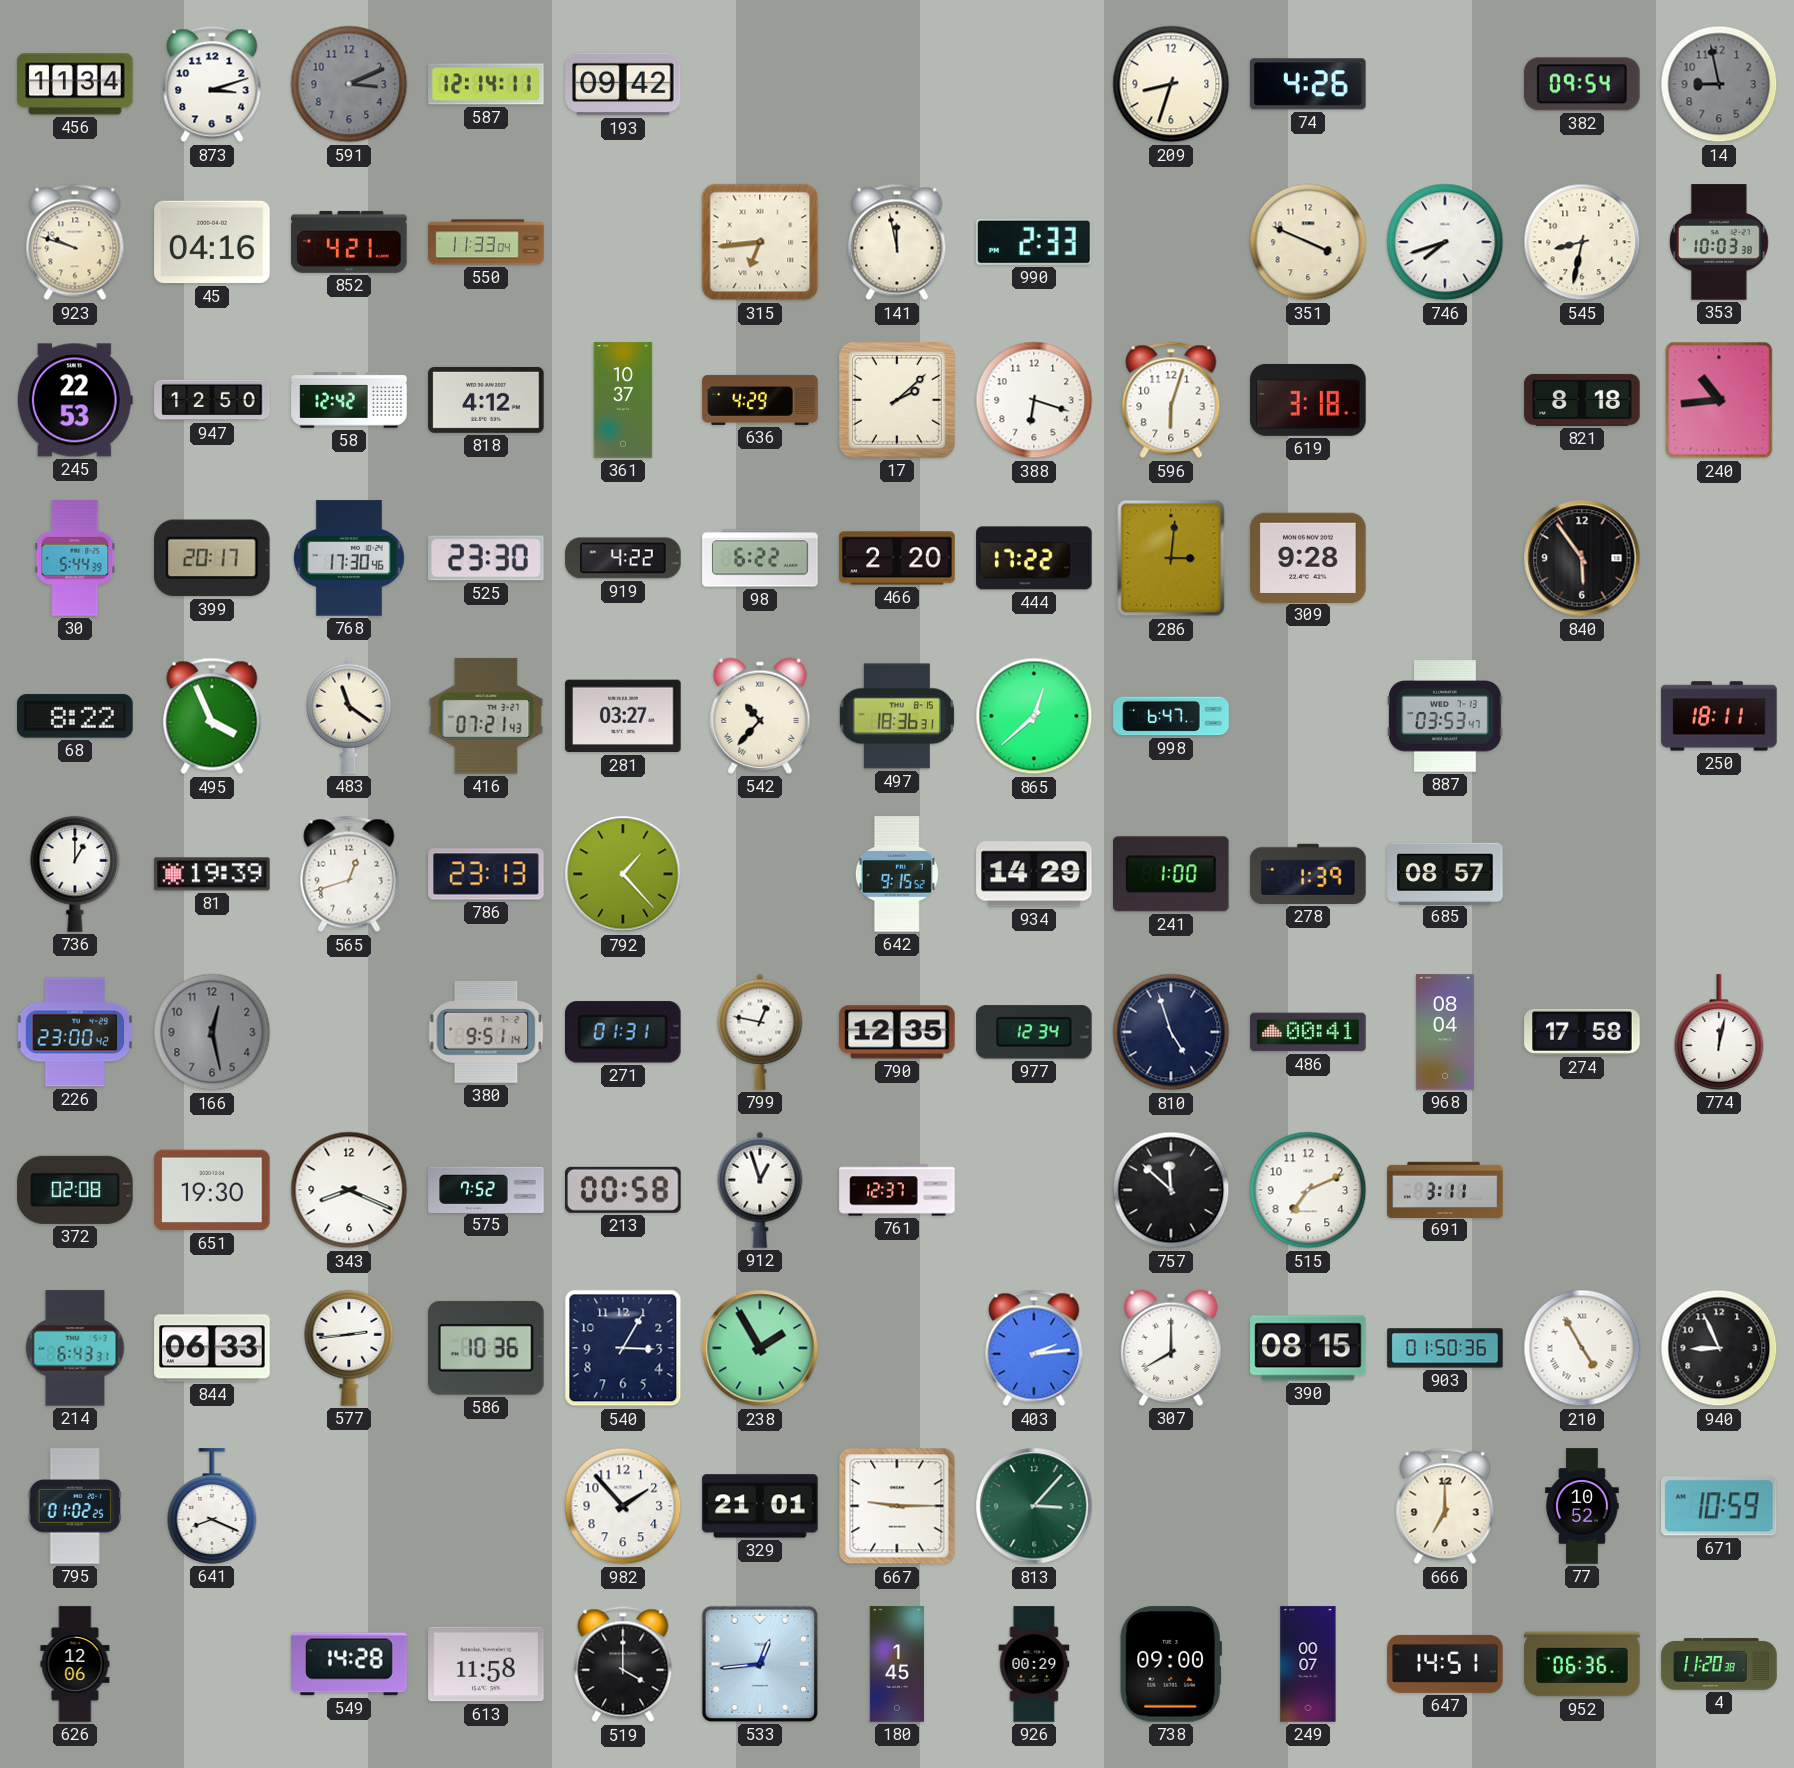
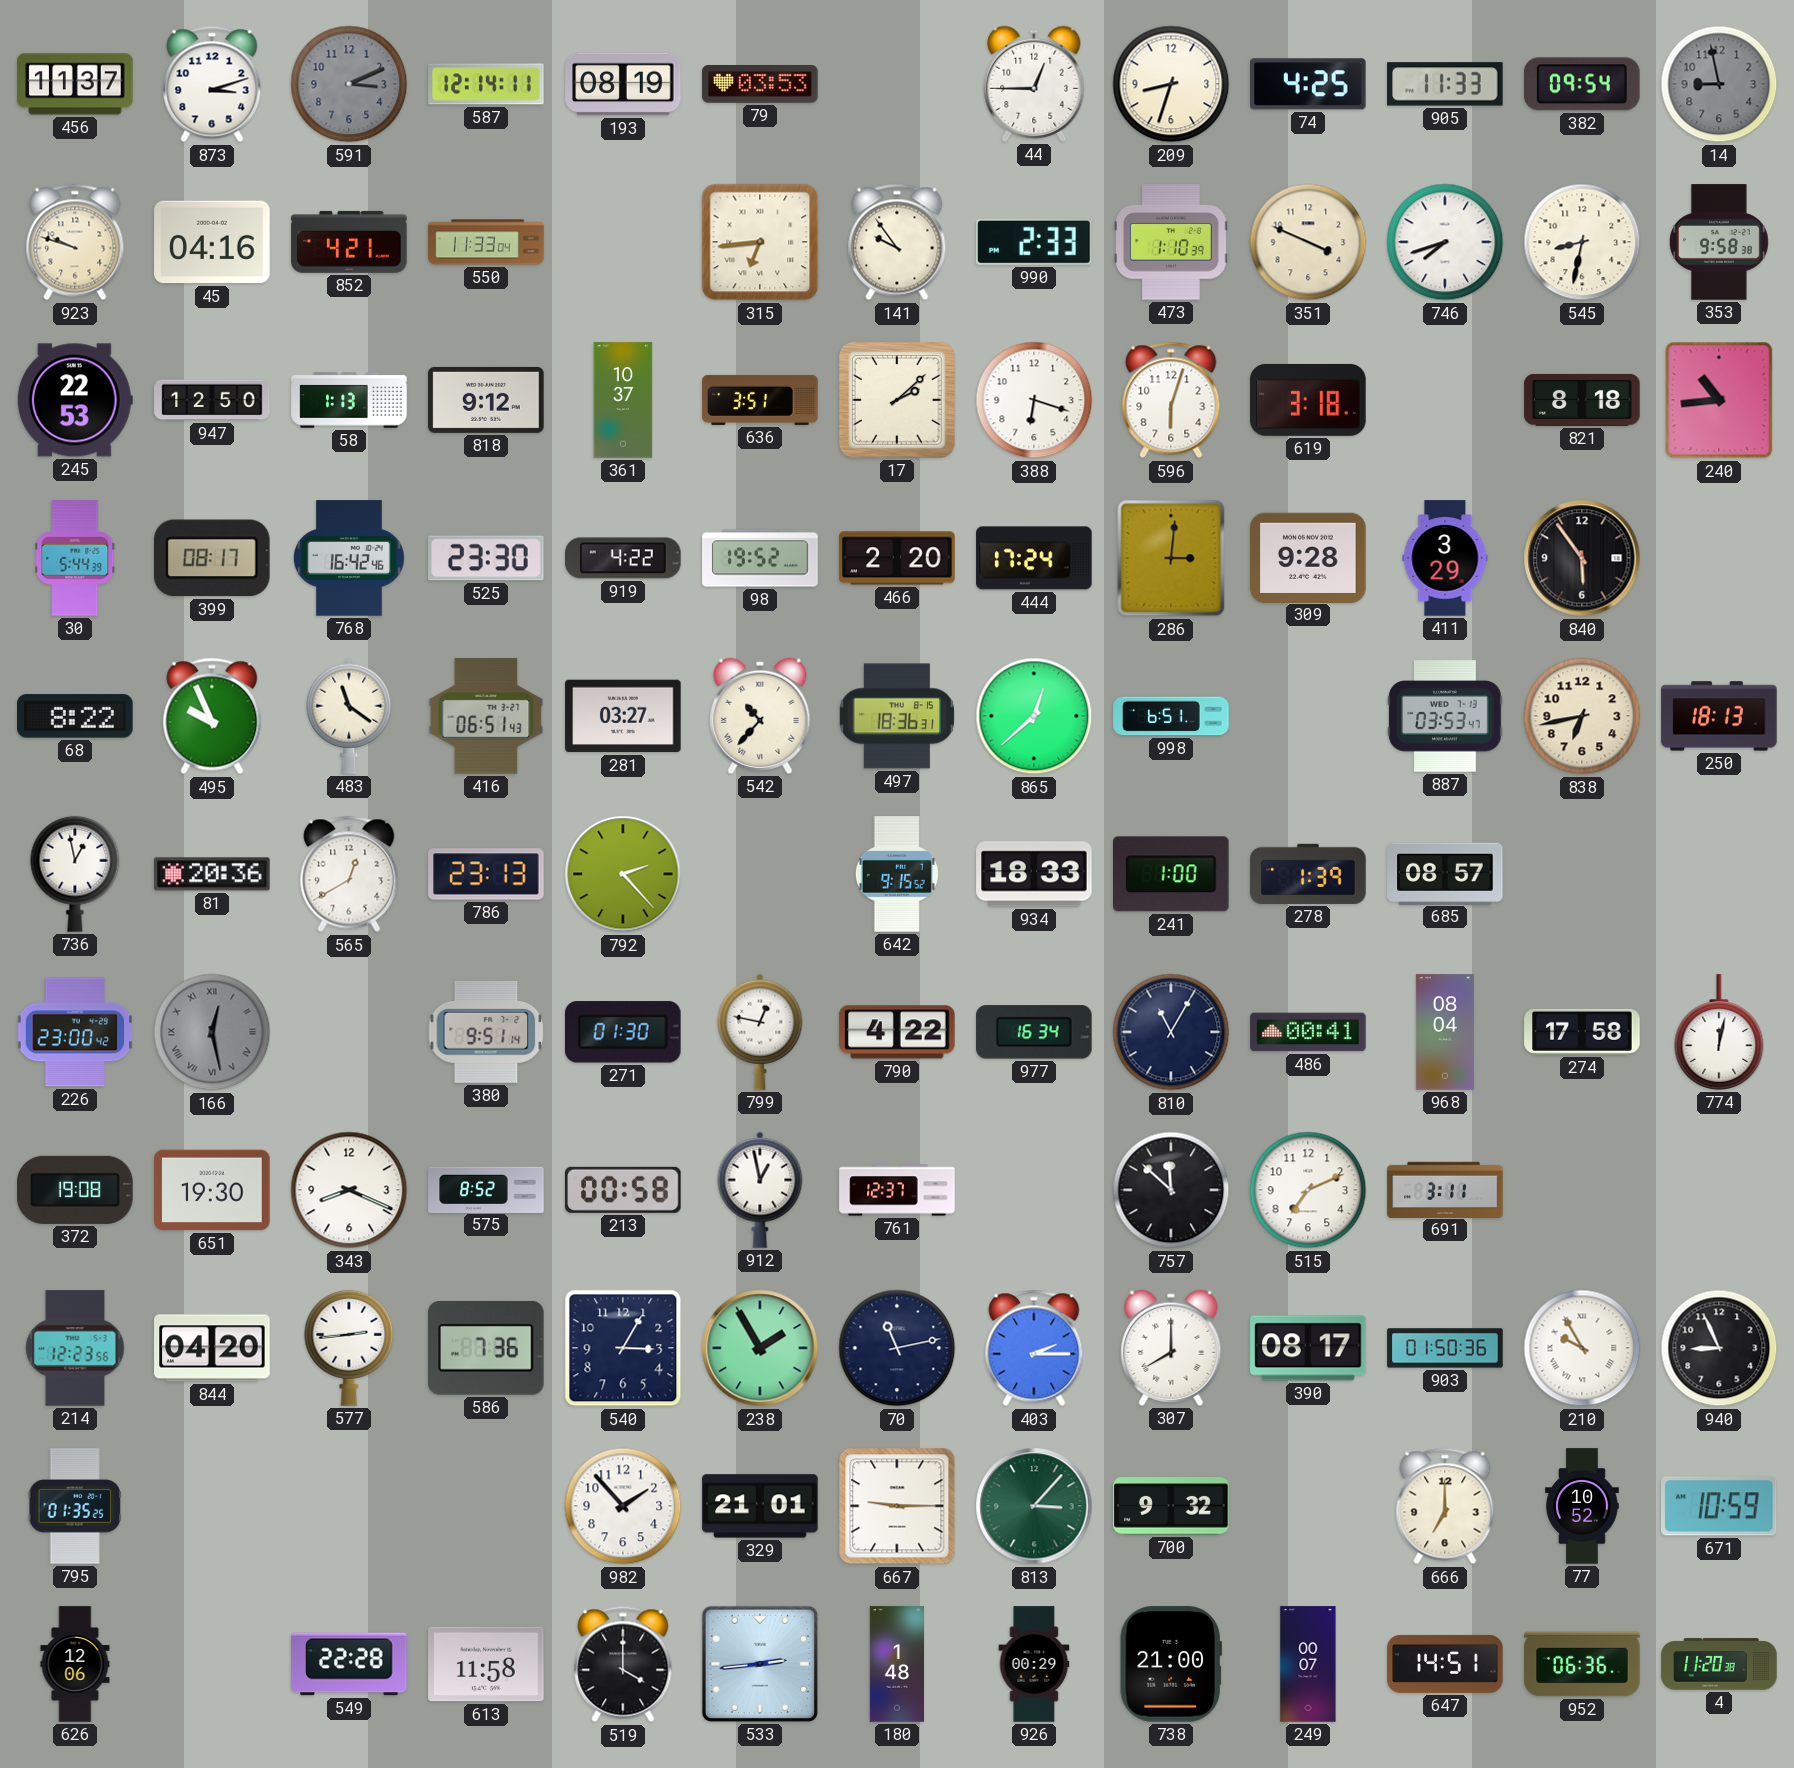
456: 11:34 -> 11:37
193: 09:42 -> 08:19
79: none -> 03:53
44: none -> 12:45
74: 4:26 -> 4:25
905: none -> 11:33
141: 11:58 -> 9:54
473: none -> 1:10
353: 10:03 -> 9:58
58: 12:42 -> 1:13
818: 4:12 -> 9:12
636: 4:29 -> 3:51
399: 20:17 -> 08:17
768: 17:30 -> 16:42
98: 6:22 -> 19:52
444: 17:22 -> 17:24
411: none -> 3:29
495: 3:56 -> 9:56
416: 07:21 -> 06:51
998: 6:47 -> 6:51
838: none -> 6:43
250: 18:11 -> 18:13
736: 1:00 -> 12:58
81: 19:39 -> 20:36
565: 12:42 -> 12:40
792: 1:23 -> 2:23
934: 14:29 -> 18:33
166 numerals: Arabic -> Roman
271: 01:31 -> 01:30
790: 12:35 -> 4:22
977: 12:34 -> 16:34
810: 4:57 -> 11:05
372: 02:08 -> 19:08
575: 7:52 -> 8:52
912: 12:57 -> 12:58
214: 6:43 -> 12:23
844: 06:33 -> 04:20
586: 10:36 -> 7:36
70: none -> 11:13
403: 2:14 -> 2:15
390: 08:15 -> 08:17
210: 4:55 -> 9:55
795: 01:02 -> 01:35
641: 8:19 -> none
700: none -> 9:32
549: 14:28 -> 22:28
533: 12:44 -> 2:44
180: 1:45 -> 1:48
738: 09:00 -> 21:00
